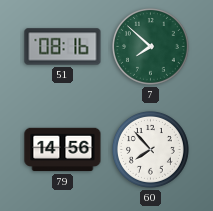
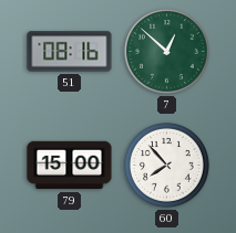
7: 7:52 -> 12:52
79: 14:56 -> 15:00
